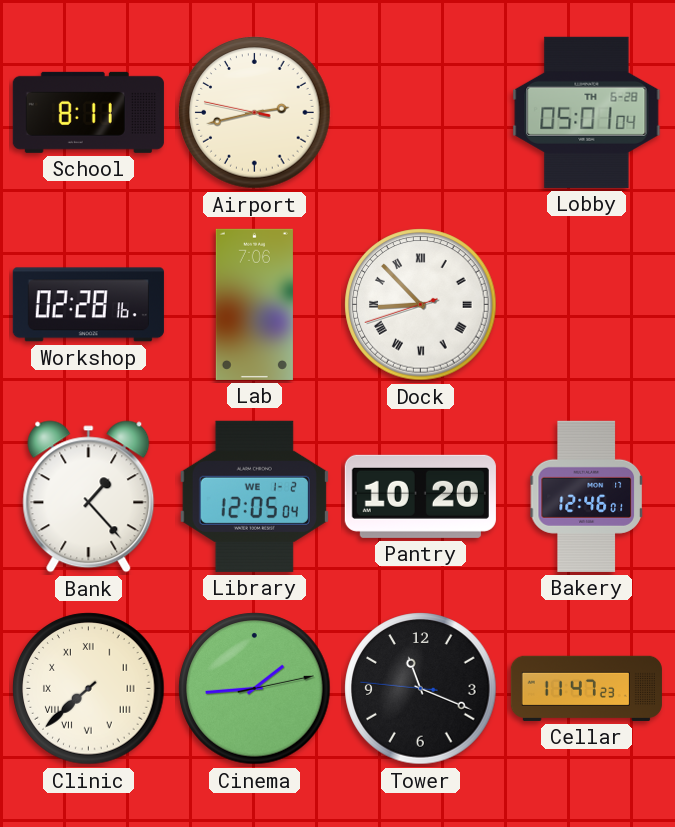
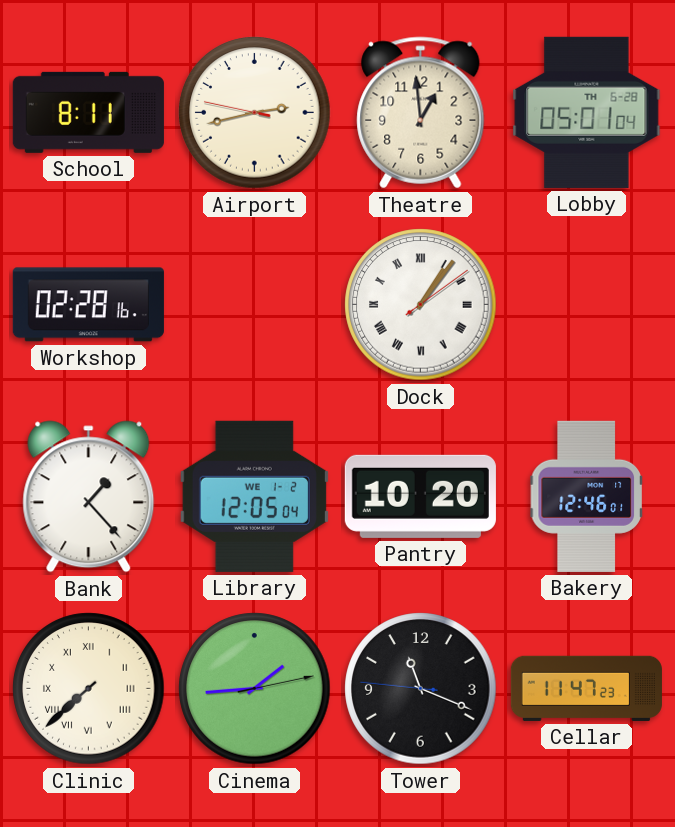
Theatre: none -> 12:59
Lab: 7:06 -> none
Dock: 8:52 -> 1:06
